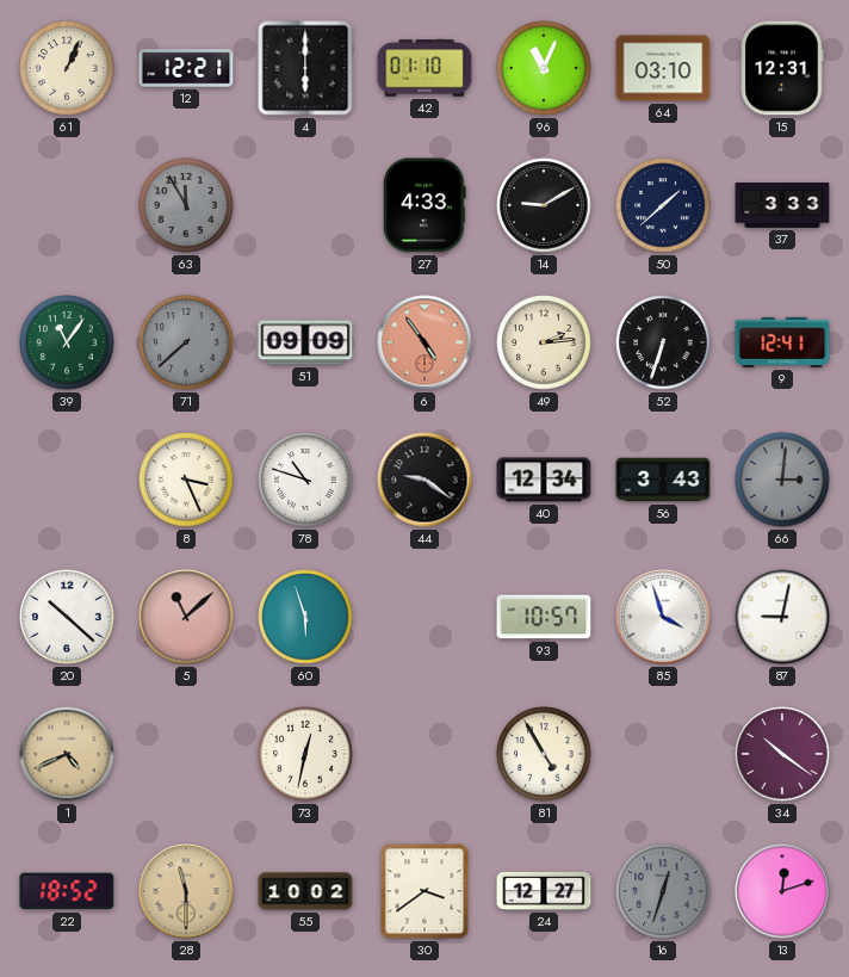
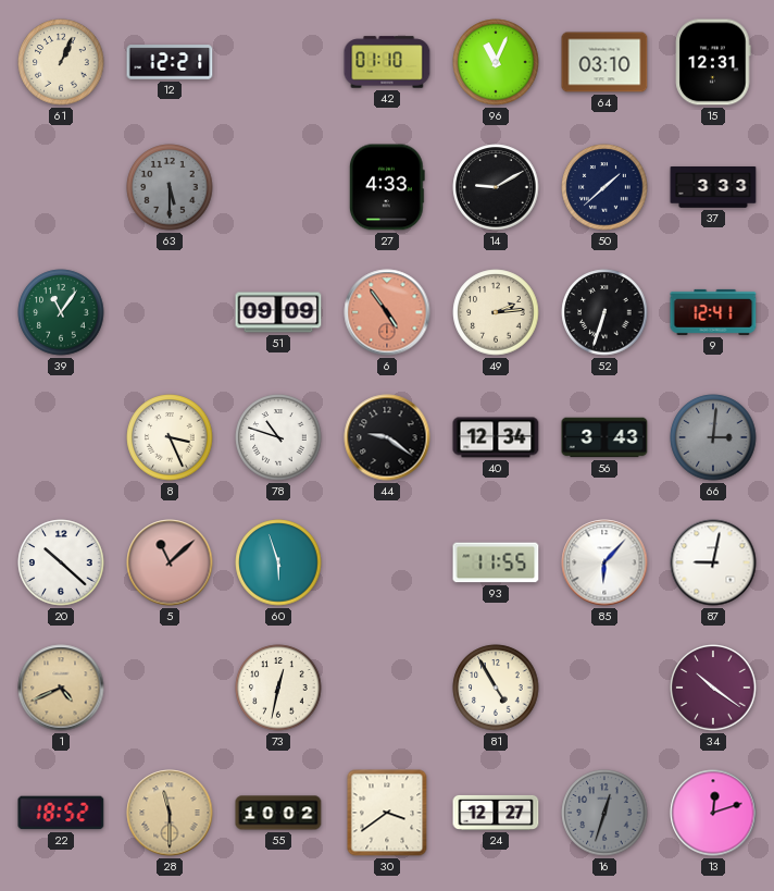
4: 6:00 -> none
63: 11:55 -> 5:30
71: 7:38 -> none
93: 10:57 -> 11:55
85: 3:57 -> 6:07
